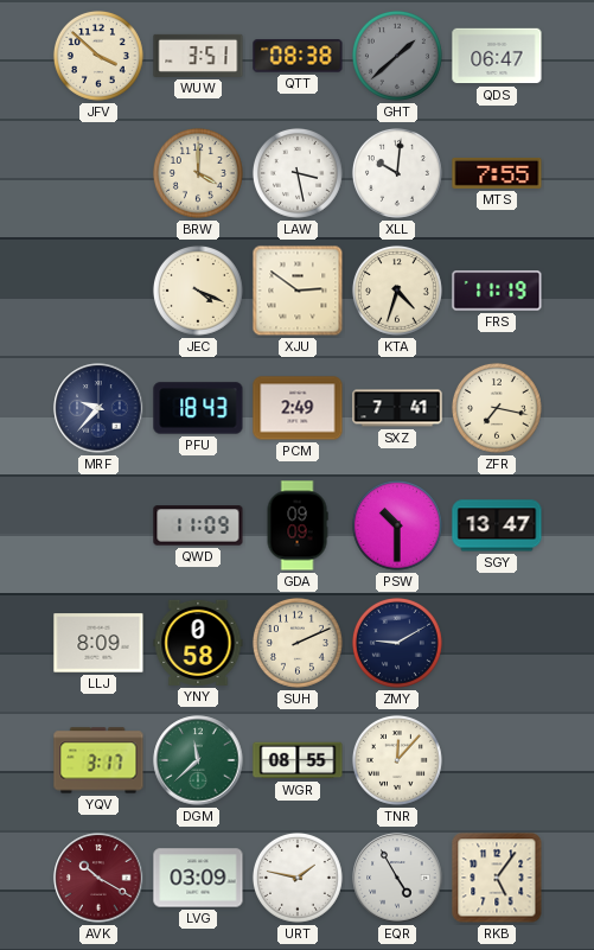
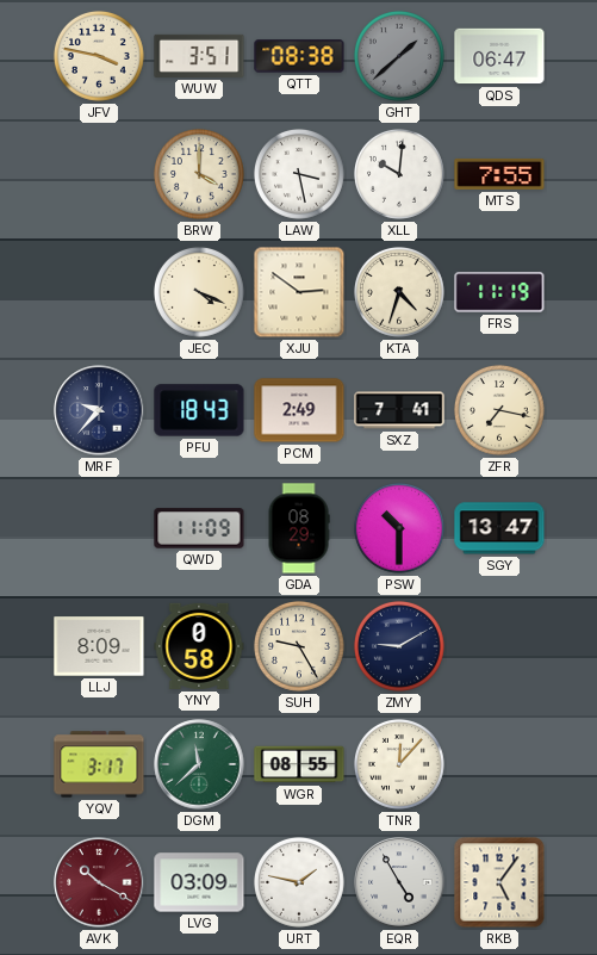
JFV: 3:52 -> 3:47
GDA: 09:09 -> 08:29
SUH: 2:11 -> 9:25
